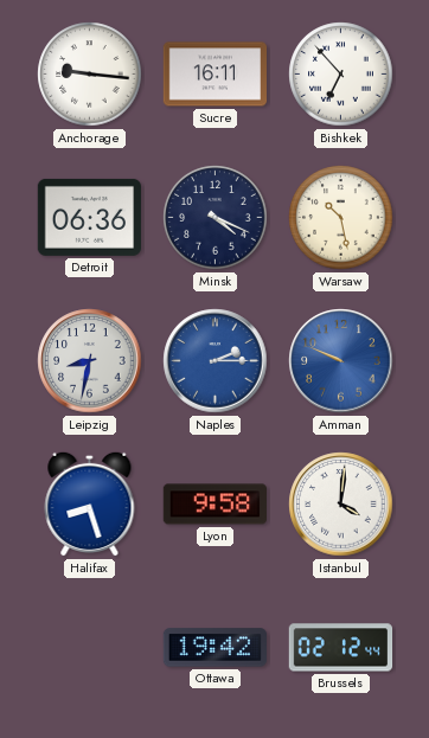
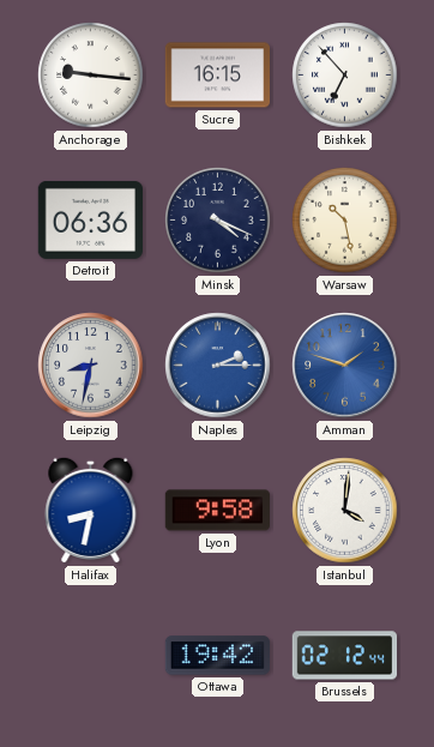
Sucre: 16:11 -> 16:15
Amman: 9:49 -> 1:48
Halifax: 8:27 -> 8:32
